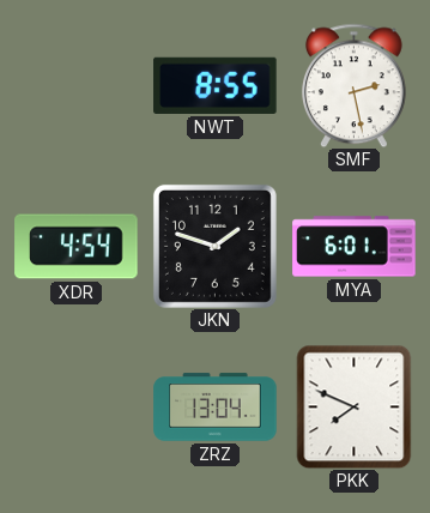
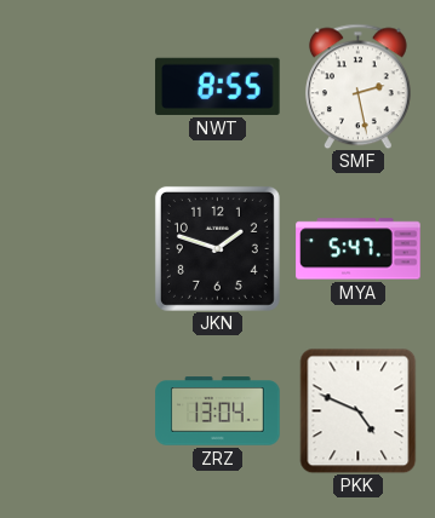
XDR: 4:54 -> none
MYA: 6:01 -> 5:47
PKK: 7:49 -> 4:49
